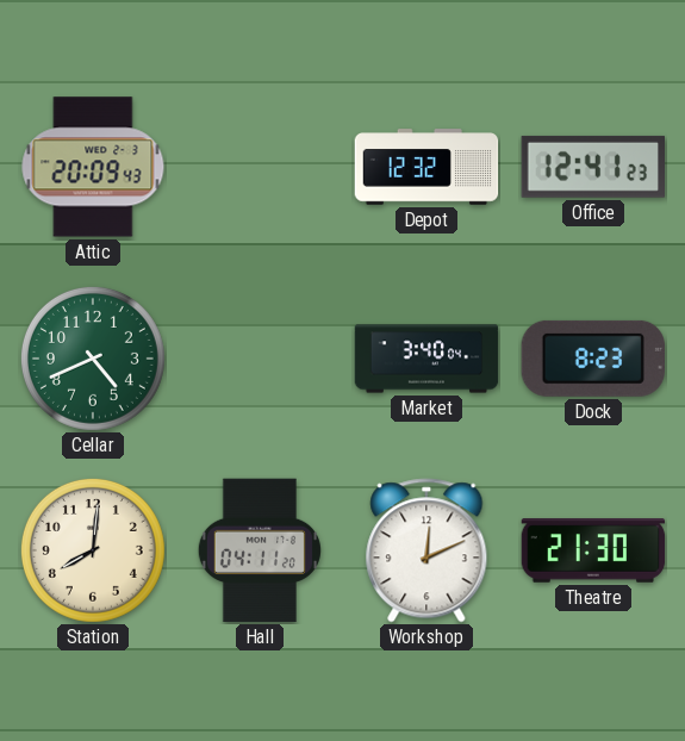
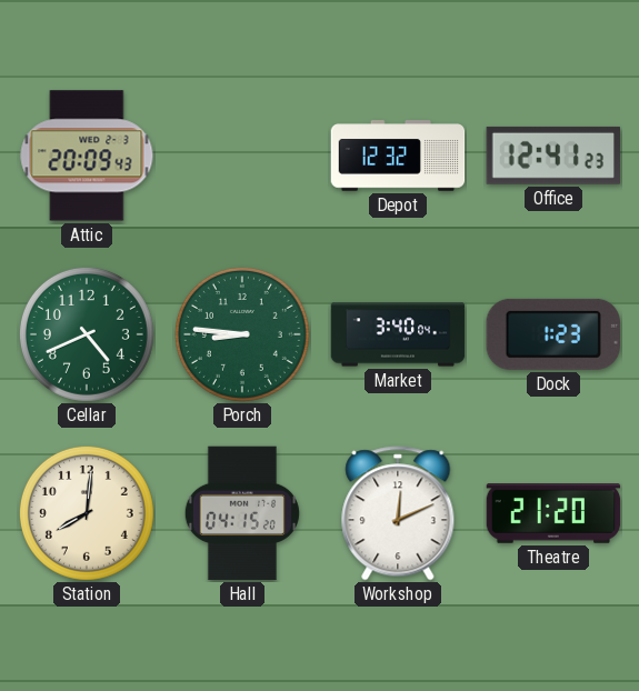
Porch: none -> 8:46
Dock: 8:23 -> 1:23
Hall: 04:11 -> 04:15
Theatre: 21:30 -> 21:20
